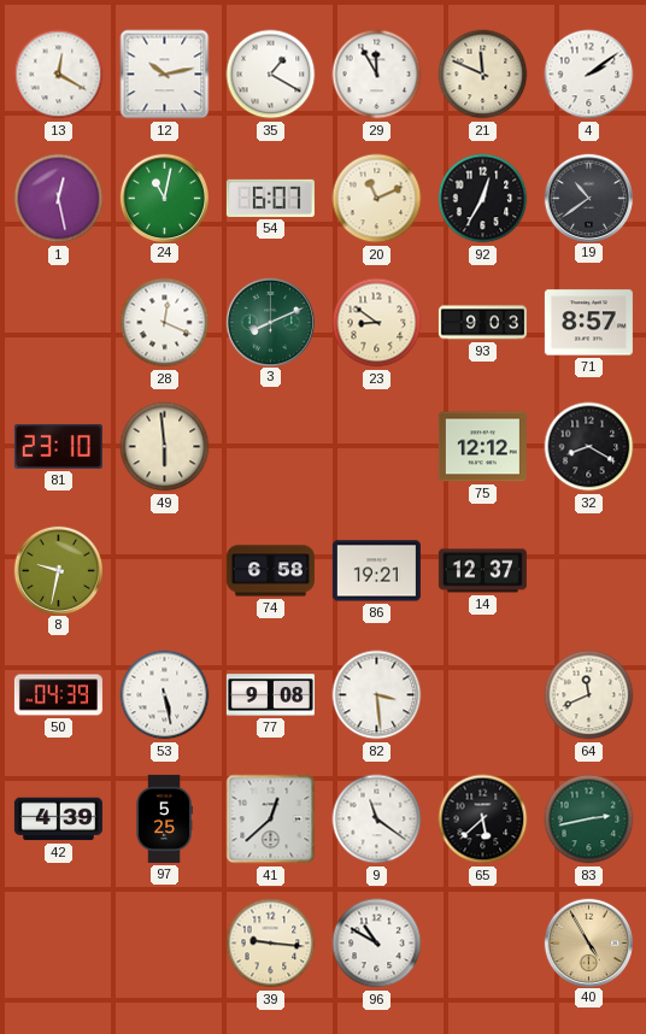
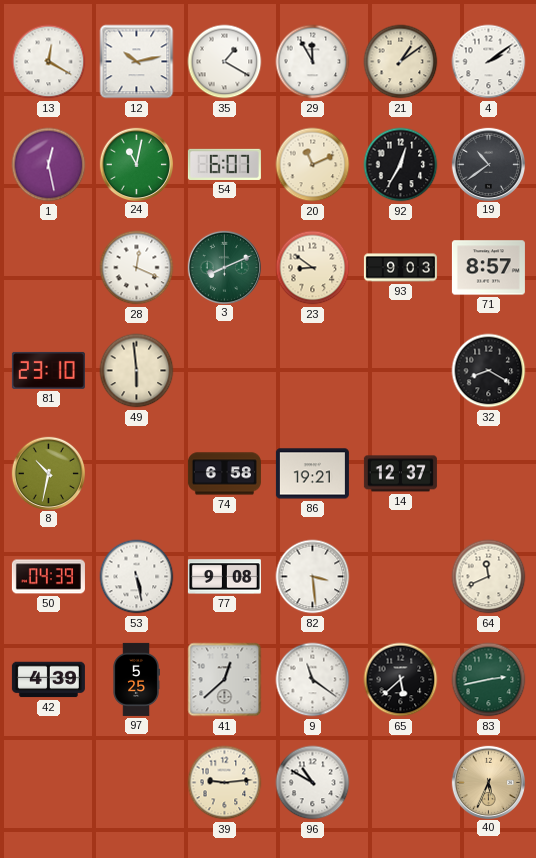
21: 11:49 -> 1:09
75: 12:12 -> none
8: 9:32 -> 10:32
39: 9:16 -> 9:14
40: 4:55 -> 5:34
